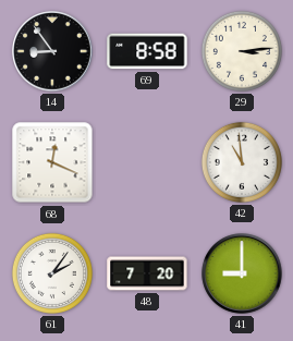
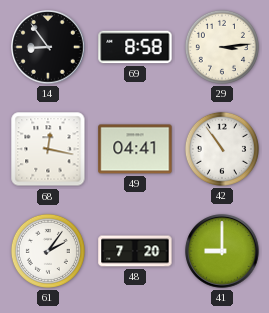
68: 12:19 -> 12:17
49: none -> 04:41
42: 10:59 -> 10:54
